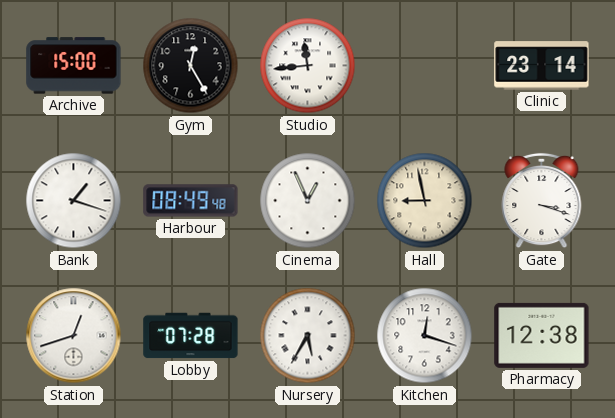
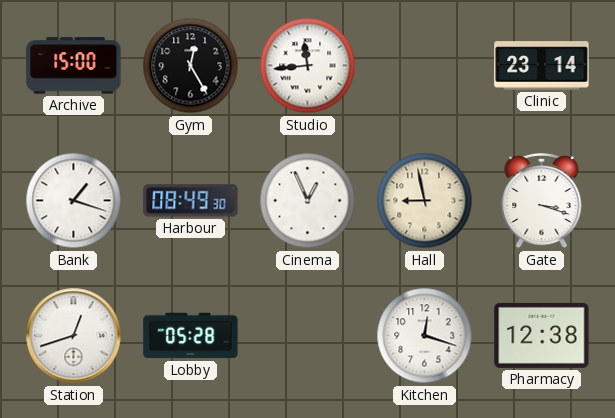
Harbour: 08:49:48 -> 08:49:30
Lobby: 07:28 -> 05:28
Nursery: 5:35 -> none
